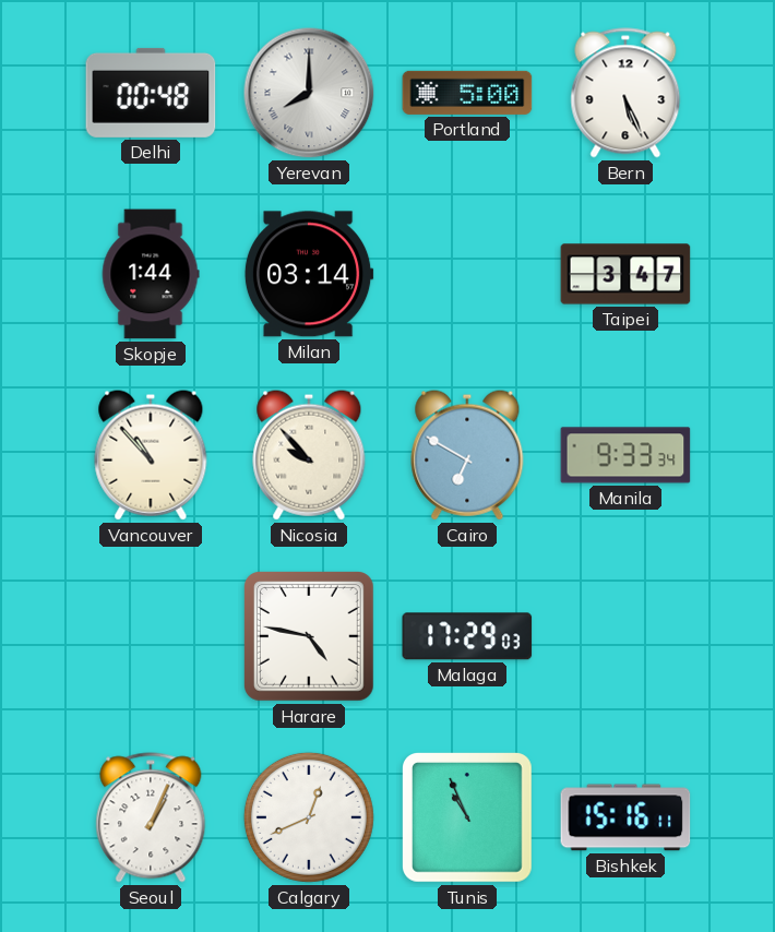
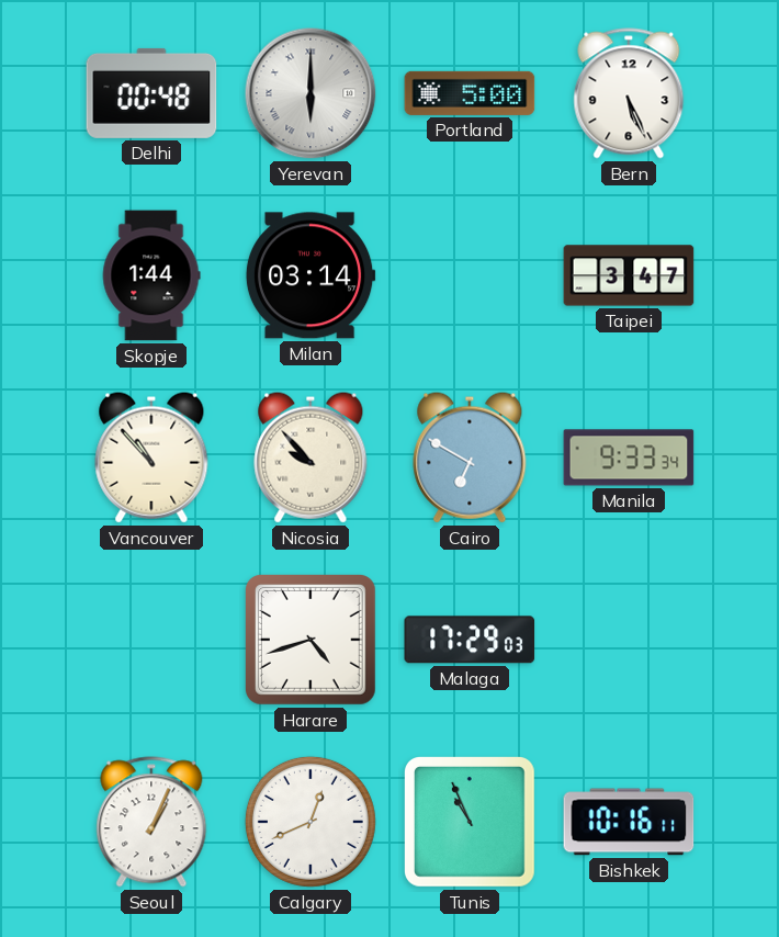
Yerevan: 8:00 -> 6:00
Harare: 4:47 -> 4:42
Bishkek: 15:16 -> 10:16
